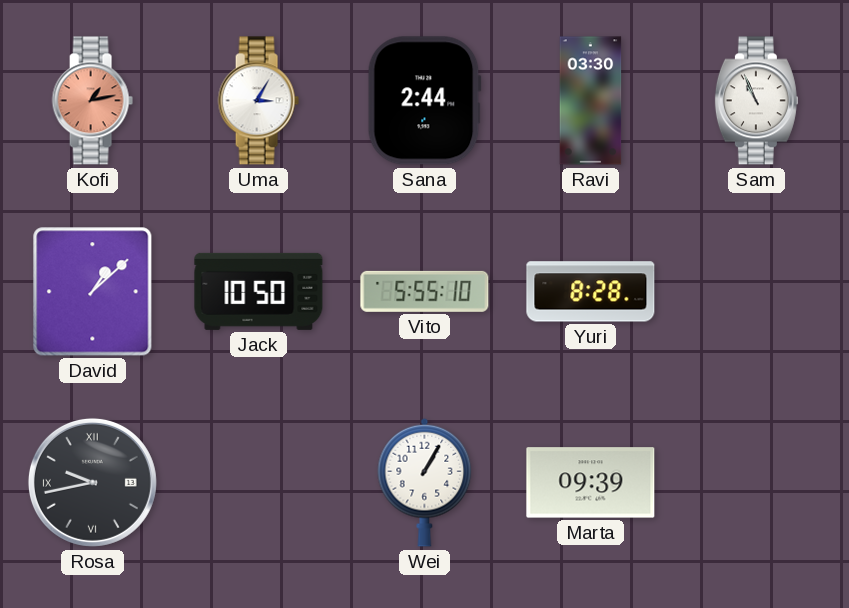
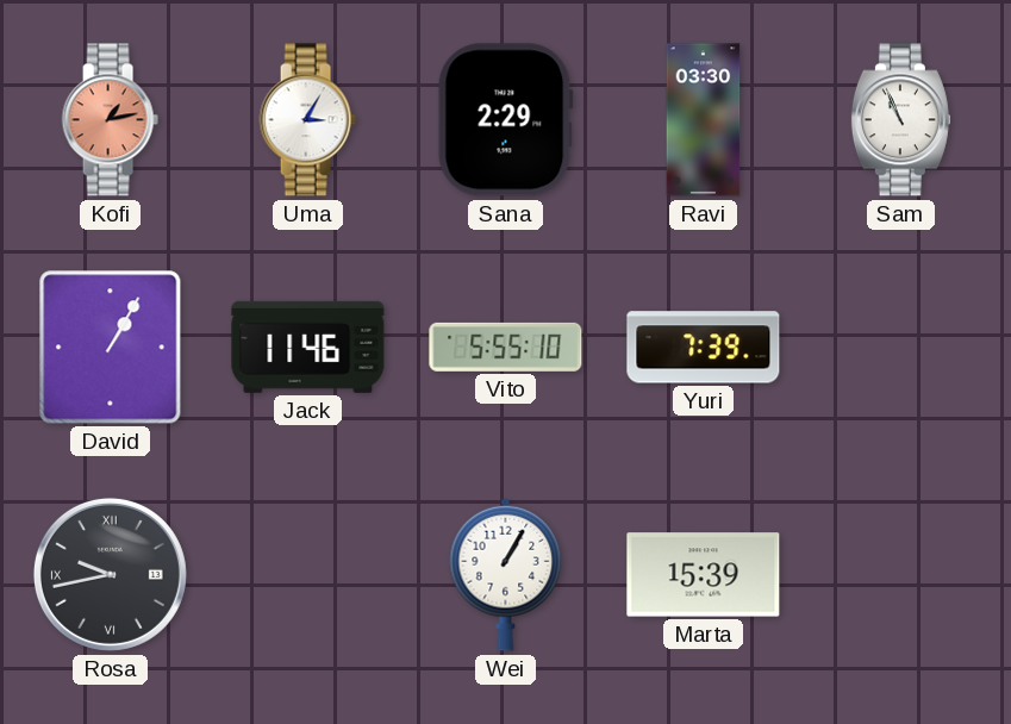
Sana: 2:44 -> 2:29
David: 1:08 -> 1:05
Jack: 10:50 -> 11:46
Yuri: 8:28 -> 7:39
Marta: 09:39 -> 15:39
